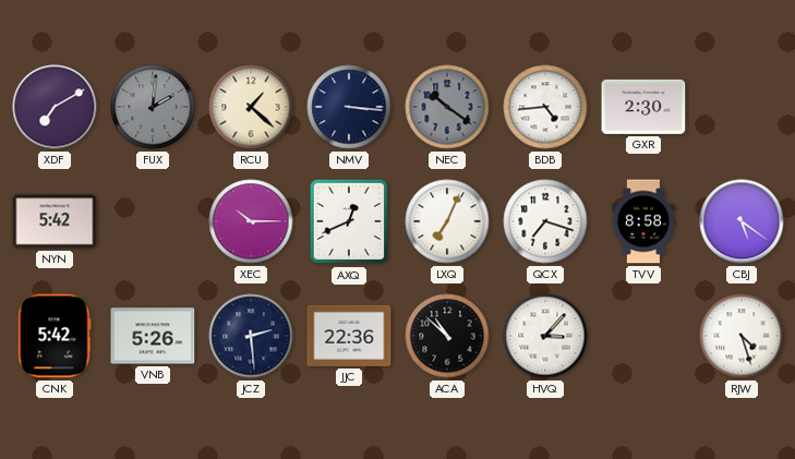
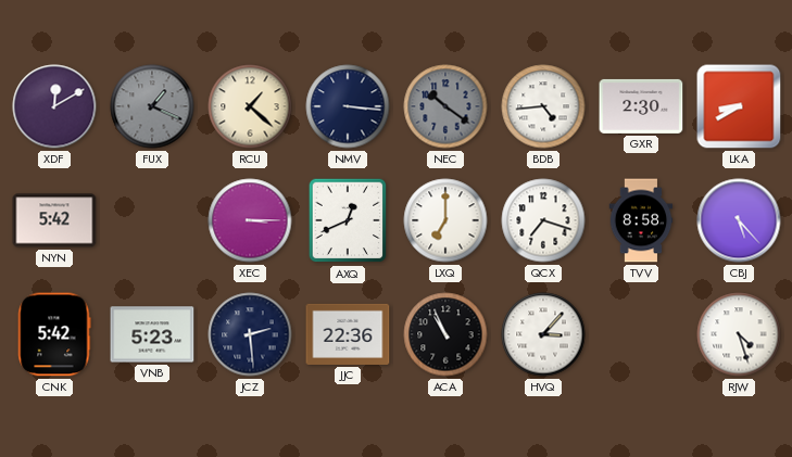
XDF: 7:10 -> 12:10
FUX: 2:01 -> 1:19
LKA: none -> 8:40
XEC: 10:15 -> 3:15
LXQ: 7:04 -> 7:00
CBJ: 5:21 -> 5:23
VNB: 5:26 -> 5:23
ACA: 10:52 -> 10:56
